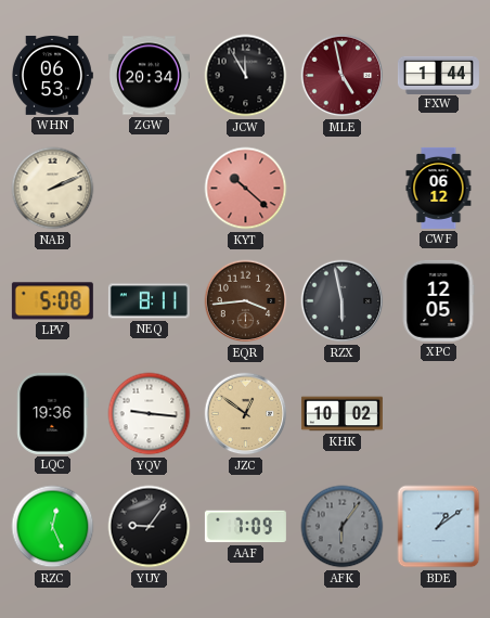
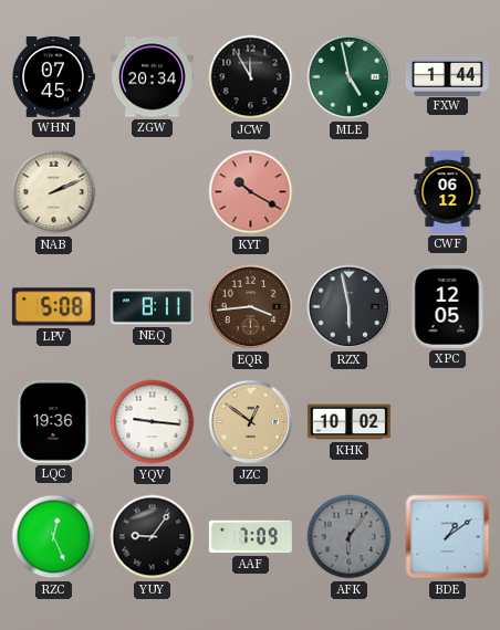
WHN: 06:53 -> 07:45
MLE dial: burgundy -> green
KYT: 10:22 -> 10:20
